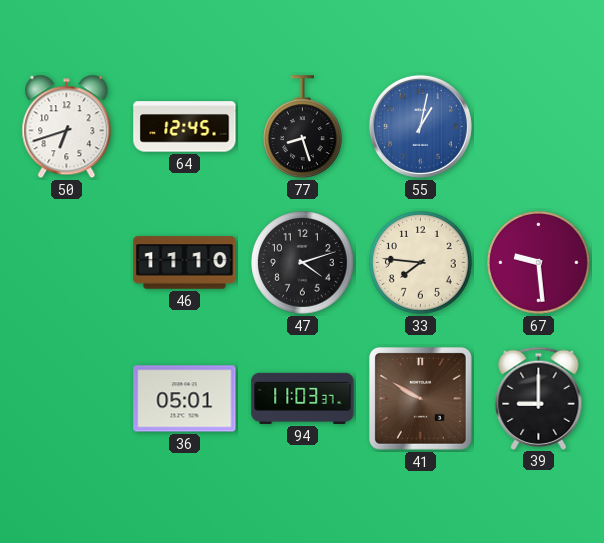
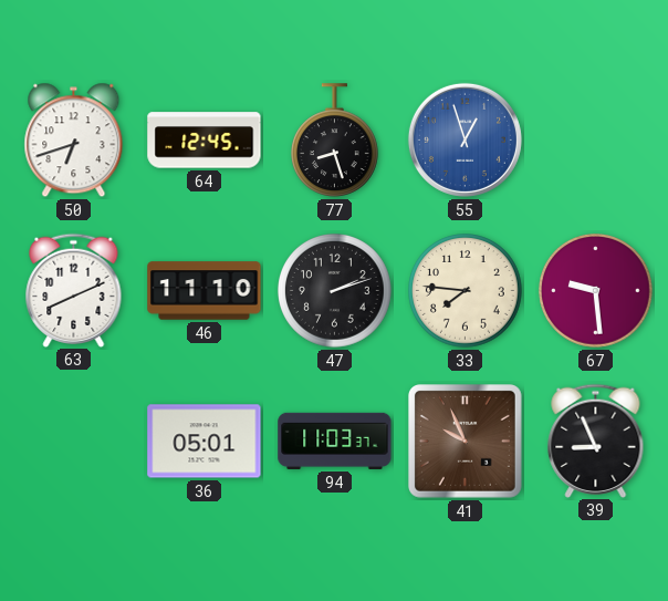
55: 1:02 -> 12:57
63: none -> 8:11
47: 4:12 -> 2:12
41: 9:50 -> 9:56
39: 9:00 -> 8:56
